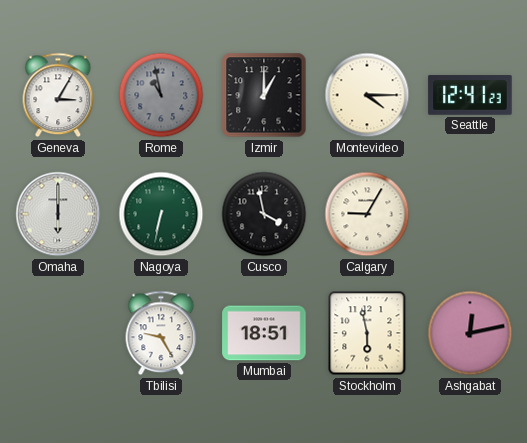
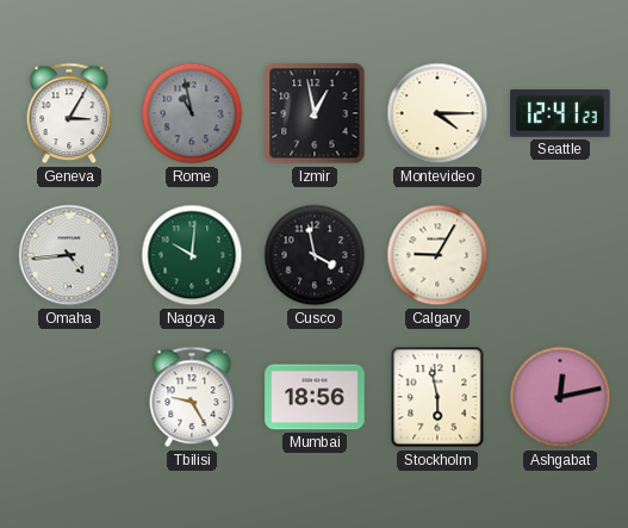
Izmir: 1:00 -> 12:58
Omaha: 6:00 -> 4:44
Nagoya: 6:32 -> 10:01
Mumbai: 18:51 -> 18:56
